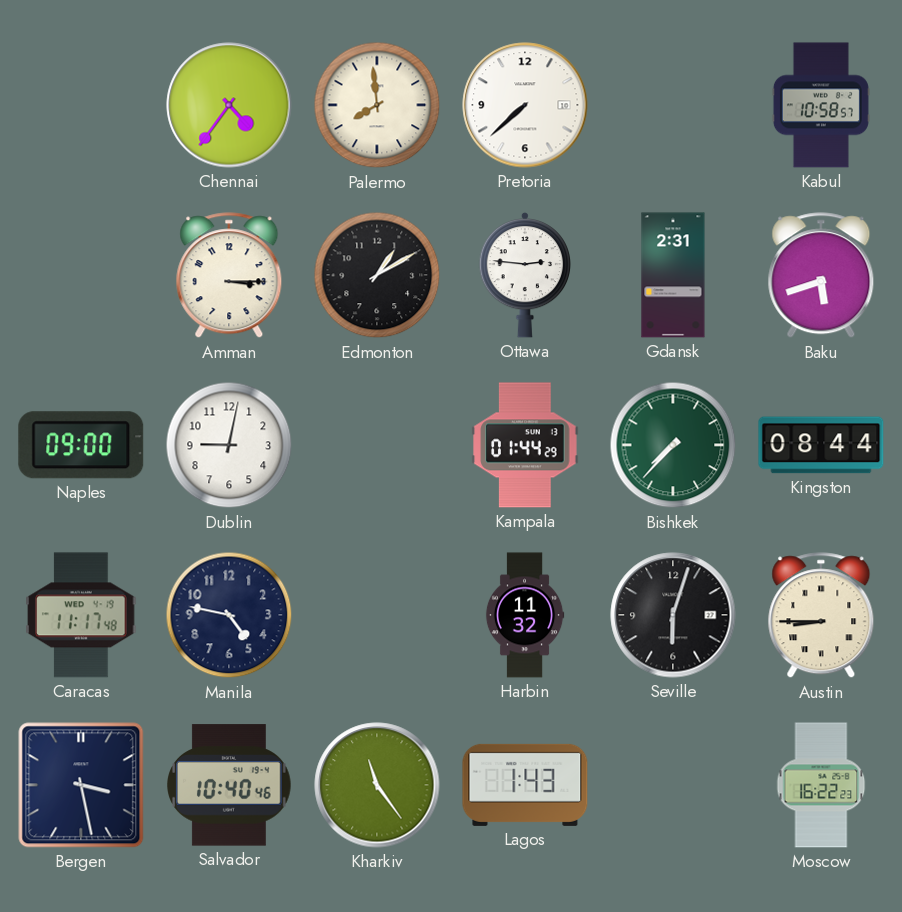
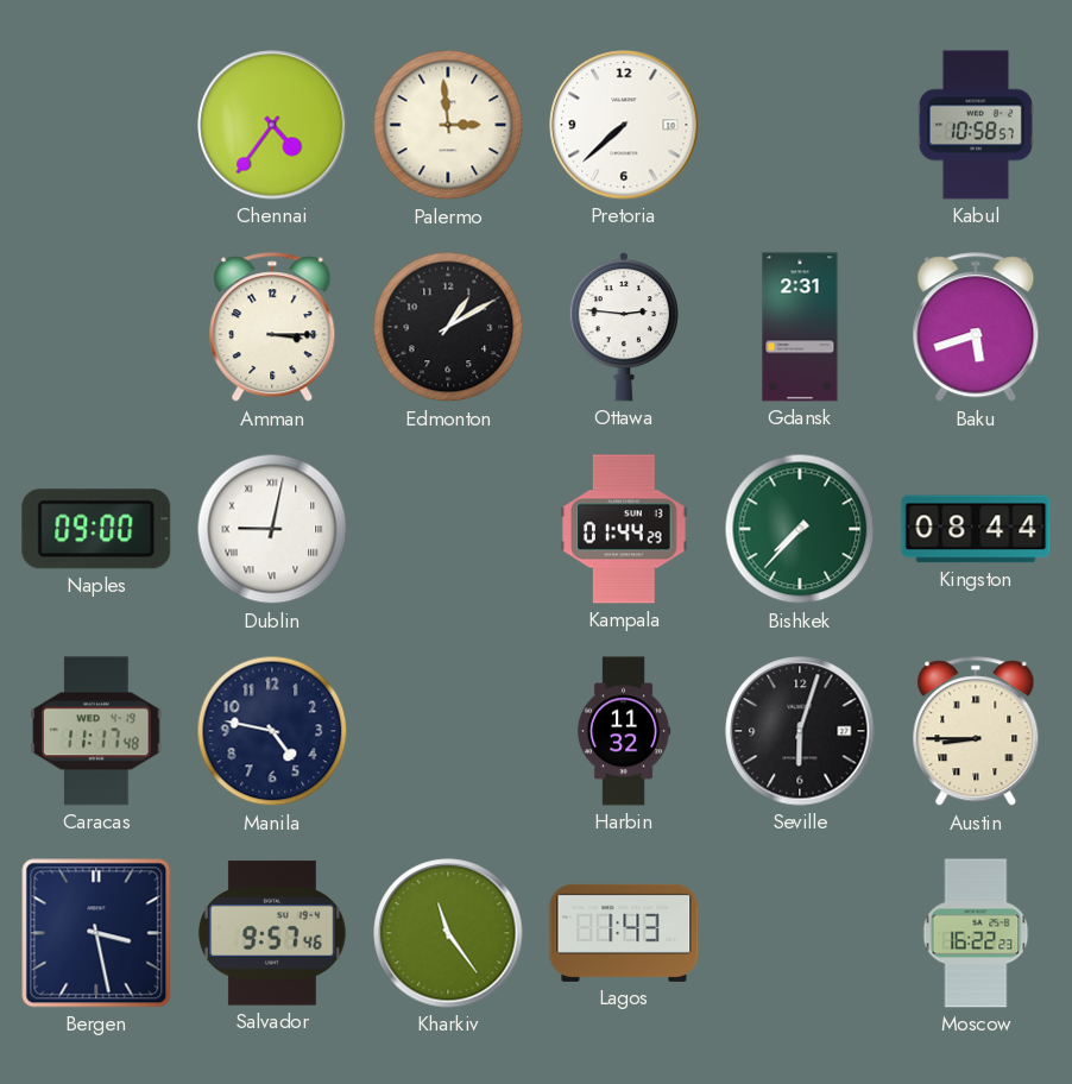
Palermo: 7:59 -> 2:59
Dublin numerals: Arabic -> Roman
Salvador: 10:40 -> 9:57
